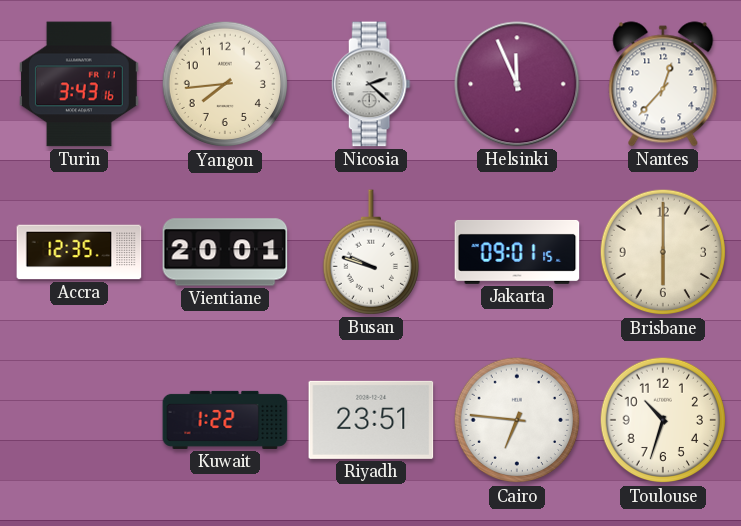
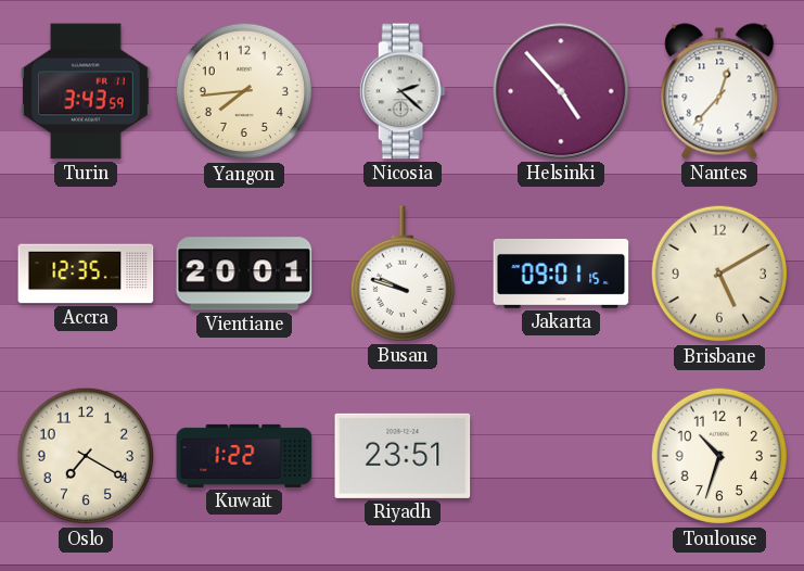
Turin: 3:43:16 -> 3:43:59
Helsinki: 11:56 -> 4:53
Brisbane: 6:00 -> 5:10
Oslo: none -> 7:20
Cairo: 6:46 -> none
